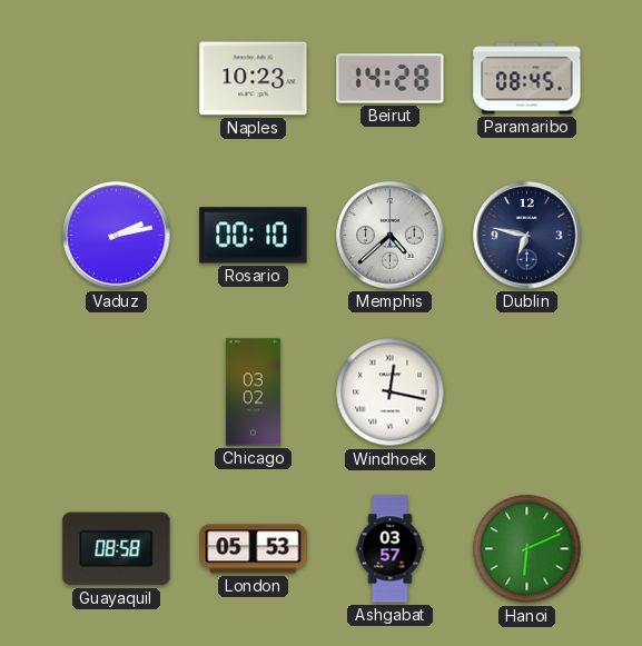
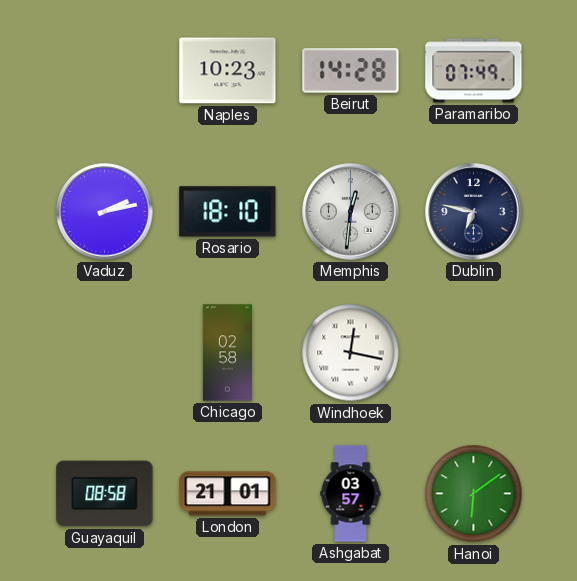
Paramaribo: 08:45 -> 07:49
Rosario: 00:10 -> 18:10
Memphis: 4:38 -> 12:31
Chicago: 03:02 -> 02:58
London: 05:53 -> 21:01
Hanoi: 6:11 -> 6:09
